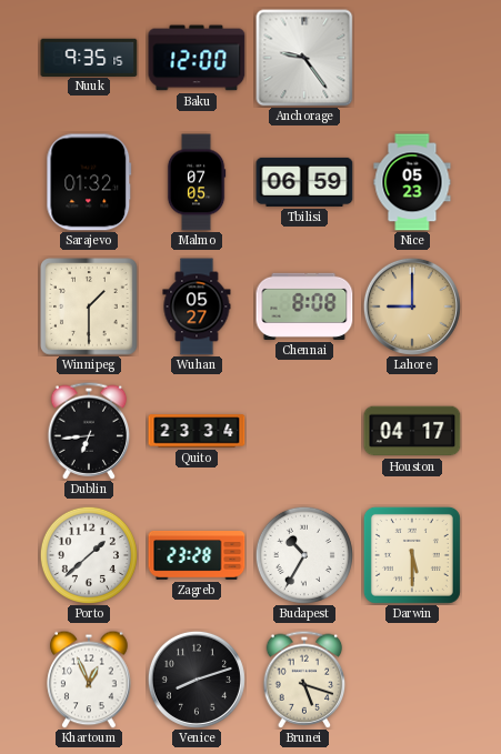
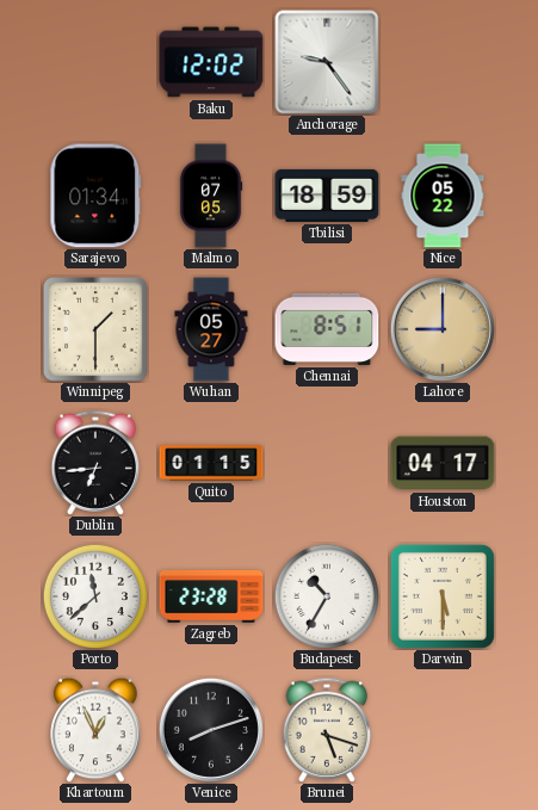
Nuuk: 9:35 -> none
Baku: 12:00 -> 12:02
Sarajevo: 01:32 -> 01:34
Tbilisi: 06:59 -> 18:59
Nice: 05:23 -> 05:22
Chennai: 8:08 -> 8:51
Quito: 23:34 -> 01:15
Porto: 1:38 -> 11:38
